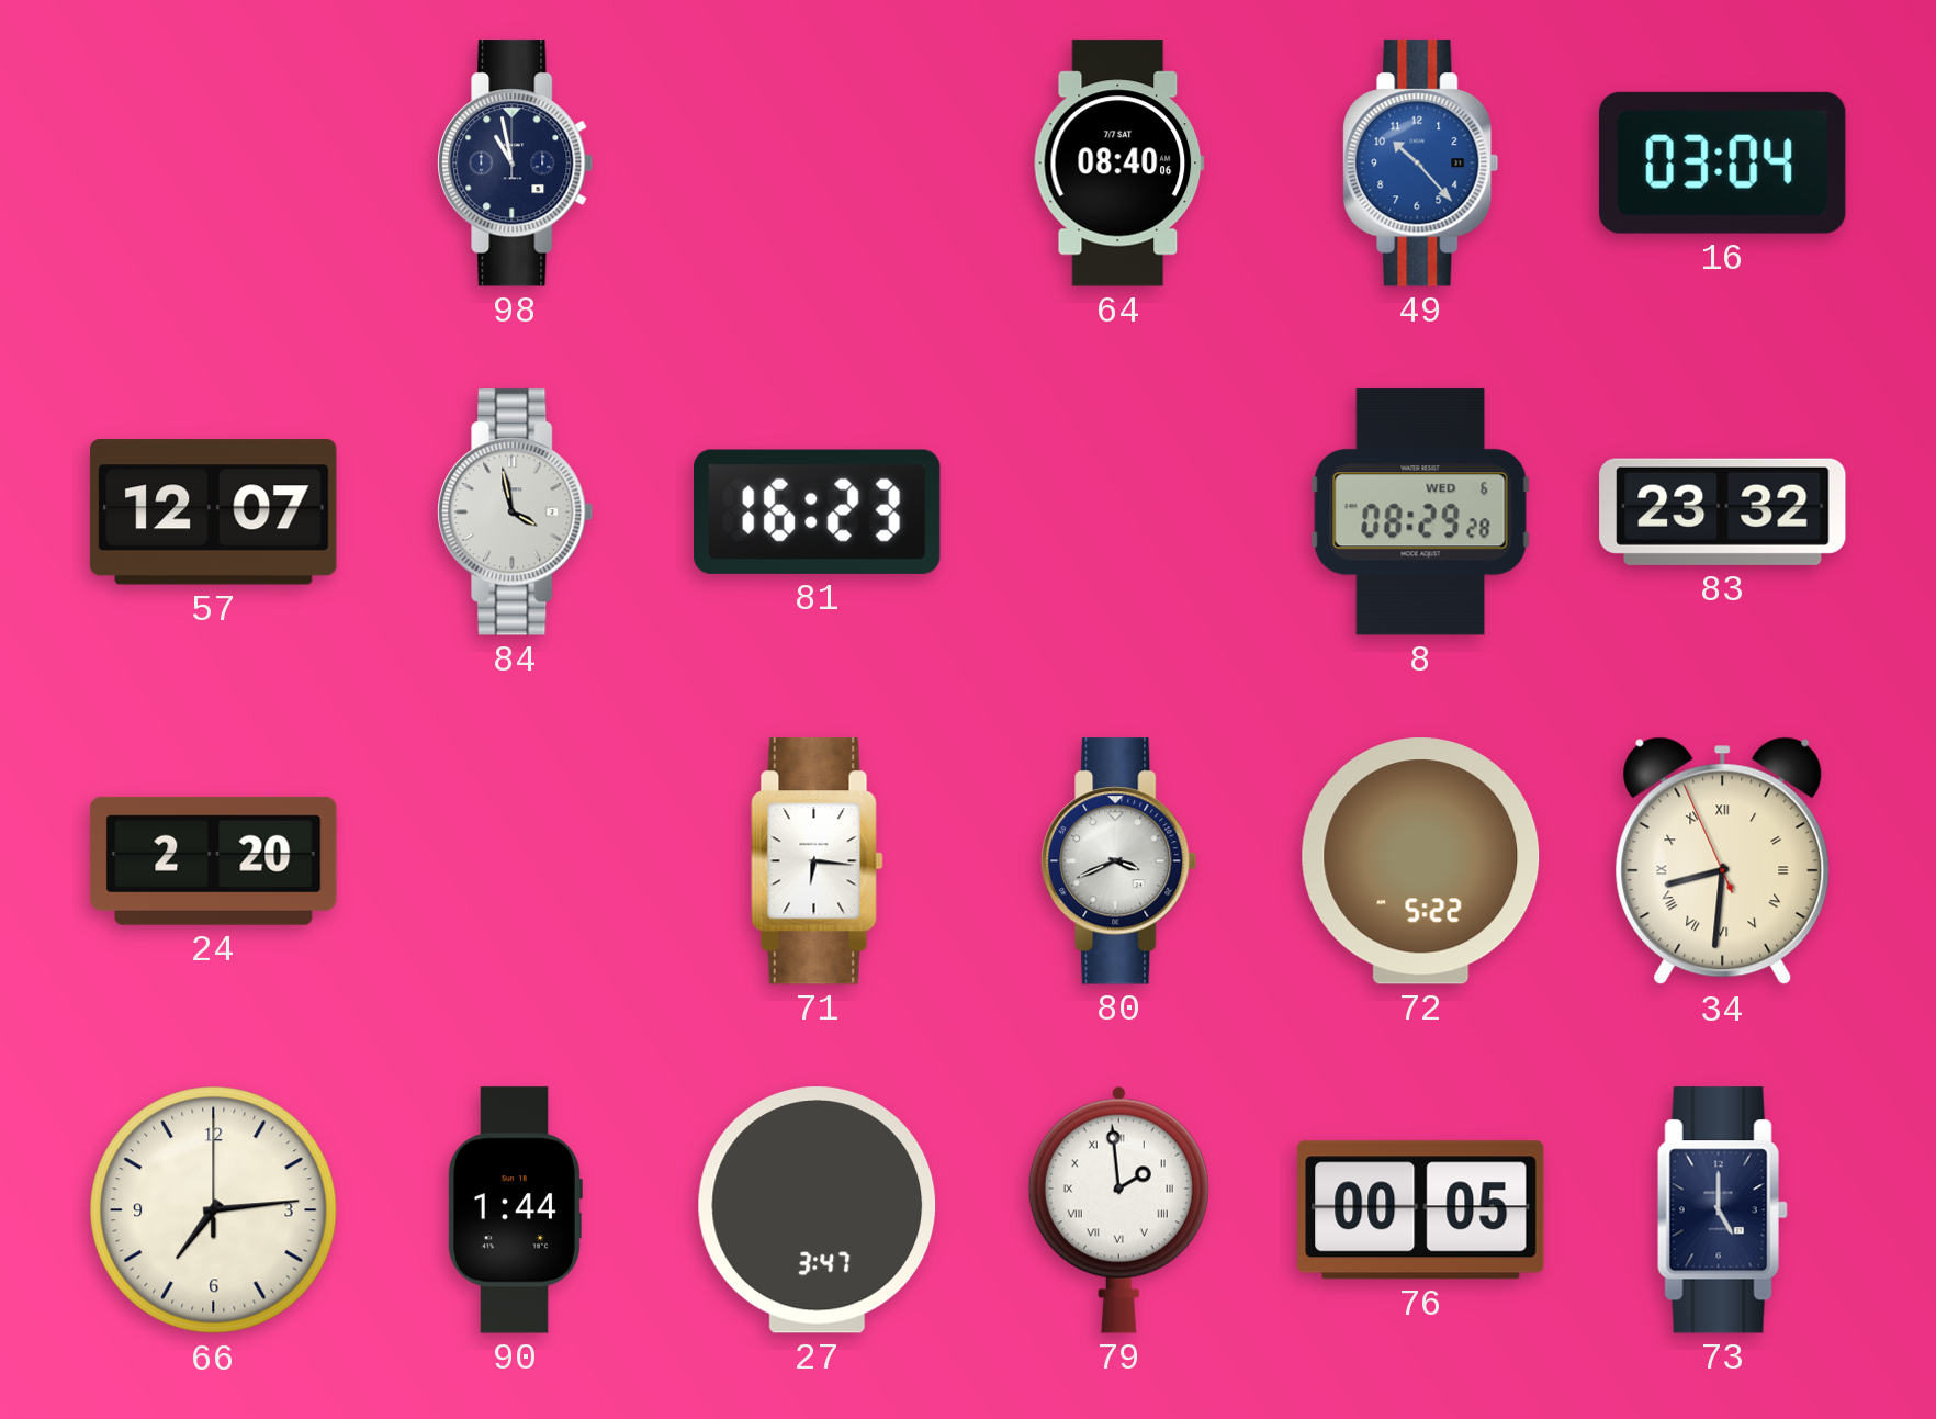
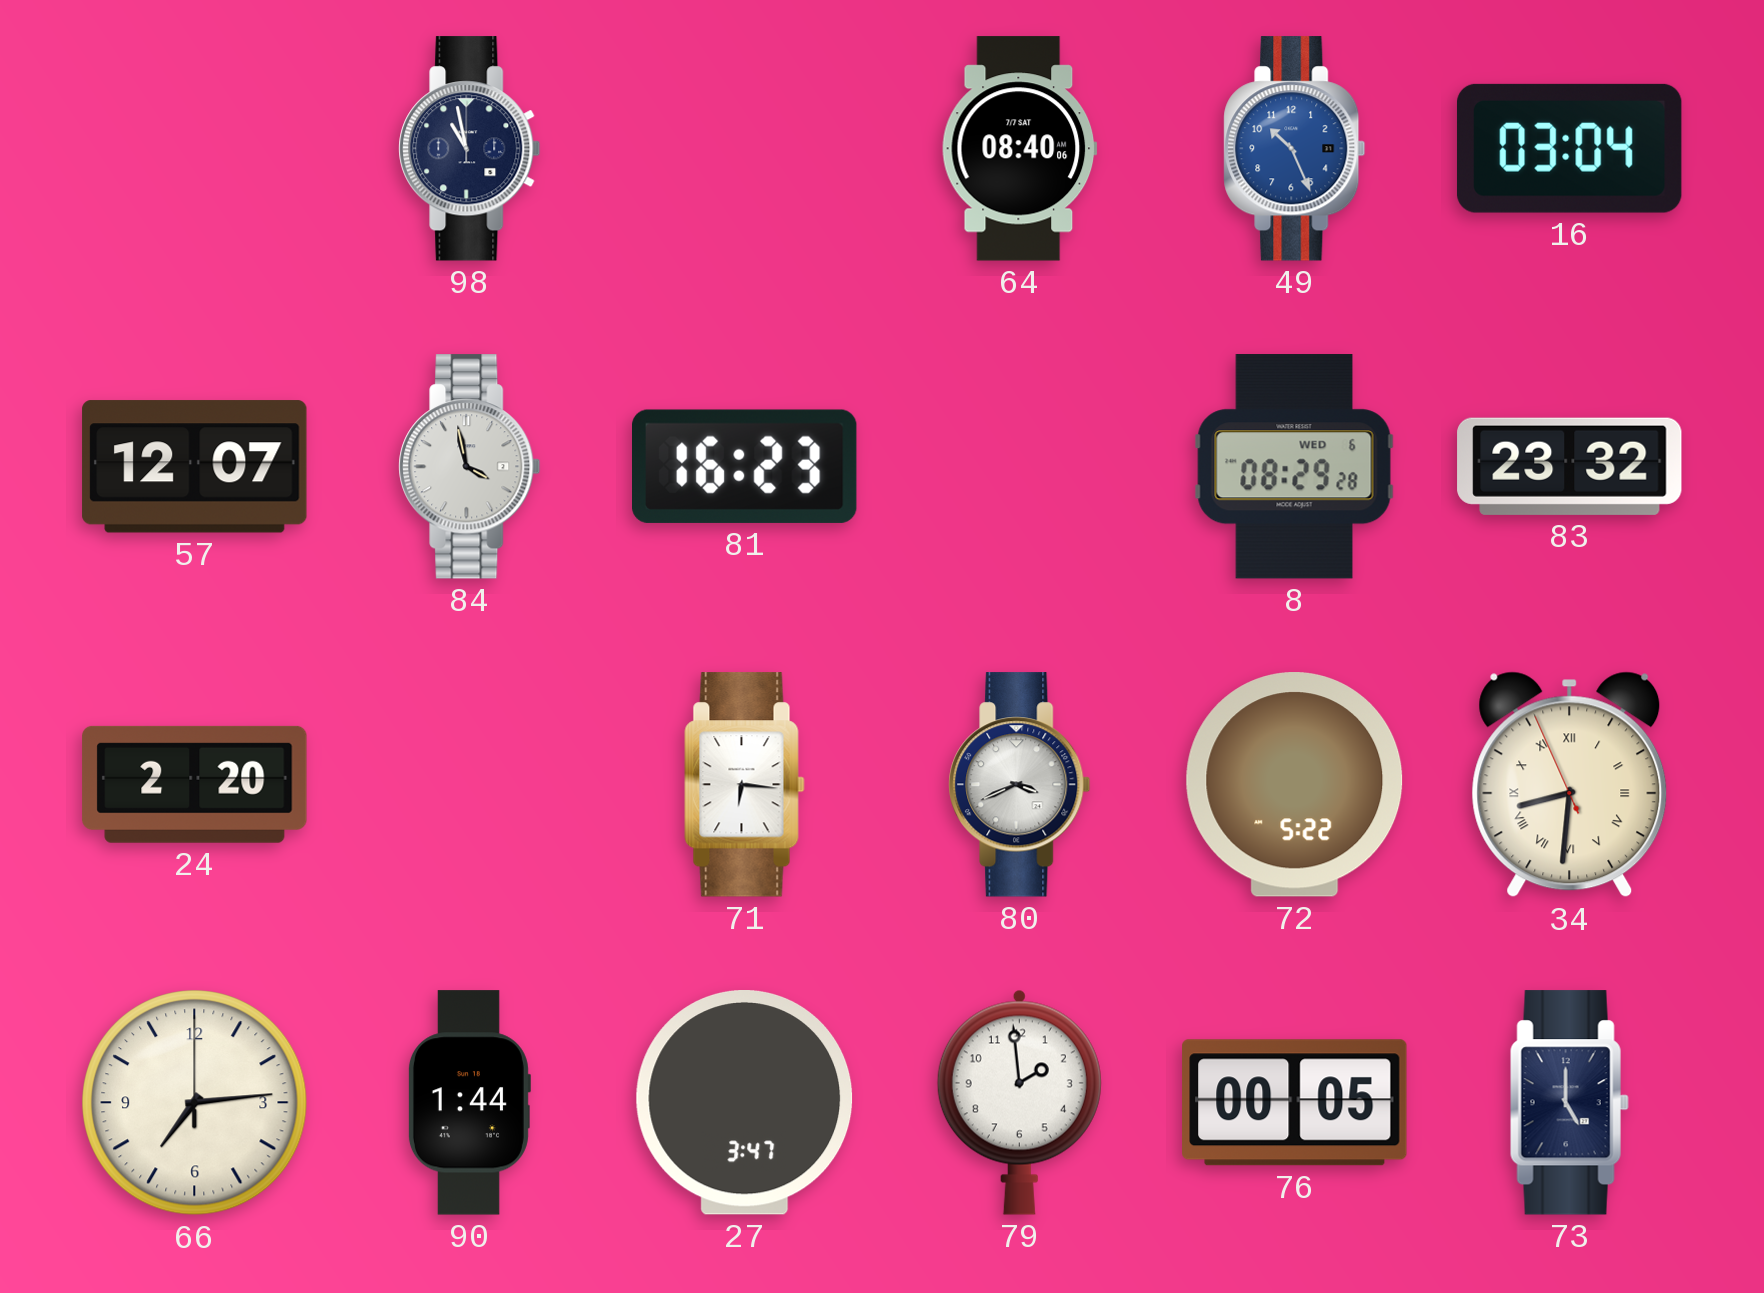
49: 10:23 -> 10:26
79 numerals: Roman -> Arabic
